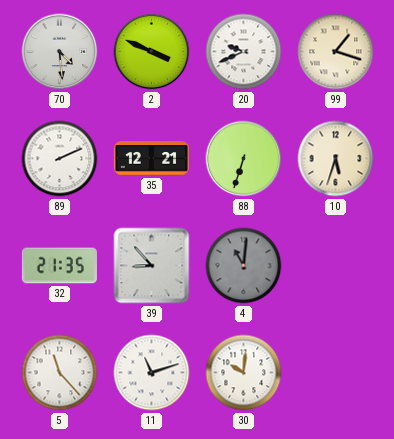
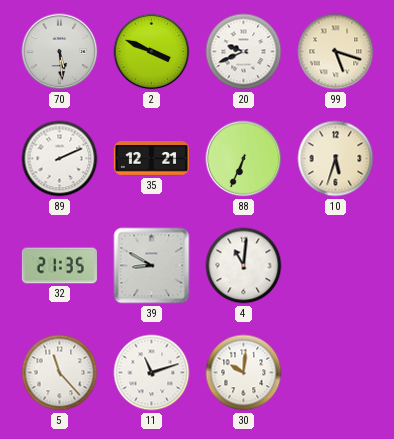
70: 4:29 -> 5:29
99: 1:18 -> 5:18
88: 6:33 -> 6:34
39: 8:53 -> 8:50
4 dial: grey -> white
